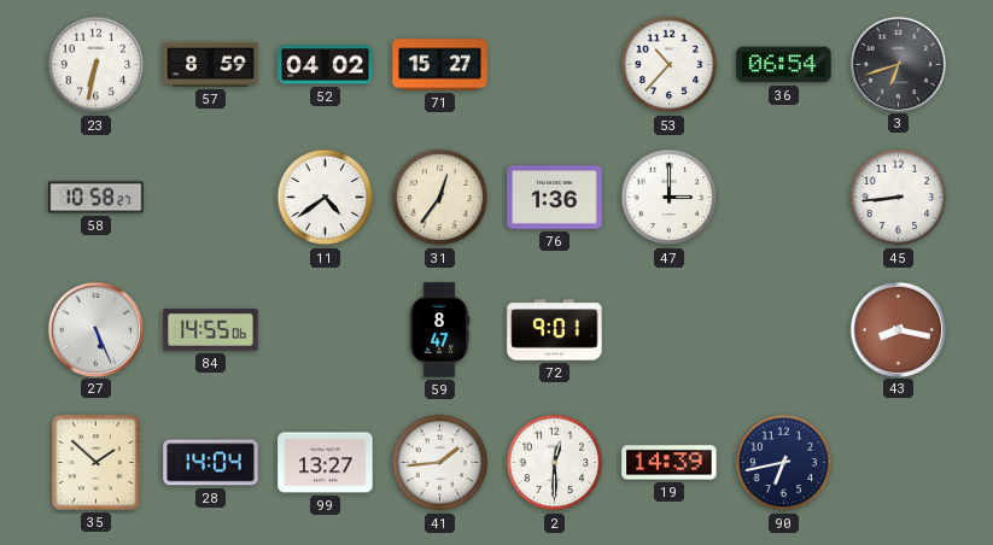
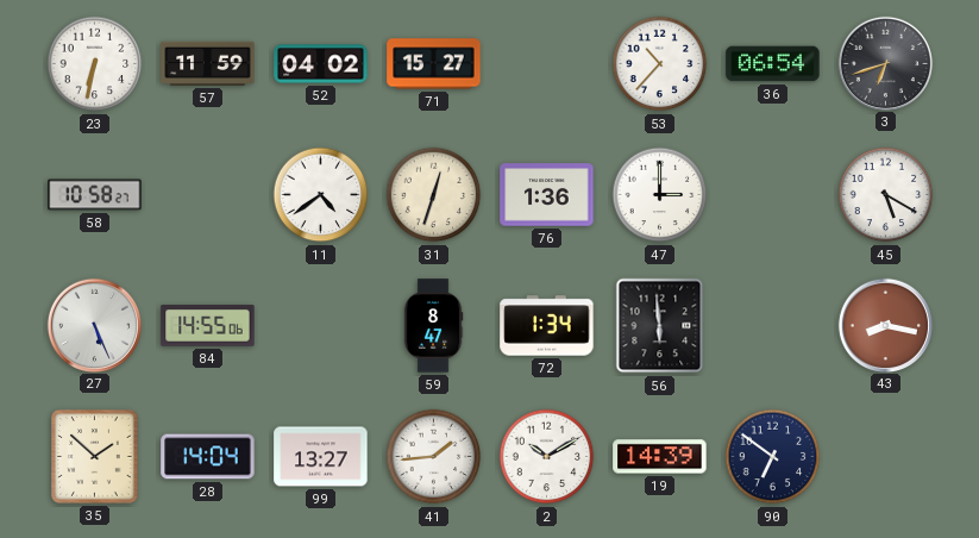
57: 8:59 -> 11:59
31: 12:36 -> 12:33
45: 8:44 -> 5:20
72: 9:01 -> 1:34
56: none -> 5:59
2: 12:30 -> 10:10
90: 6:43 -> 6:51
